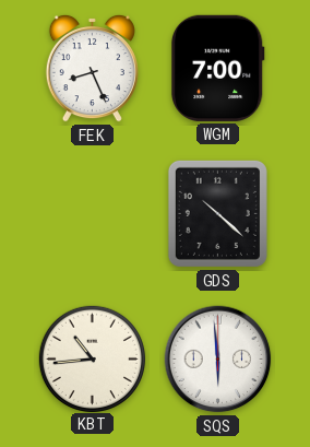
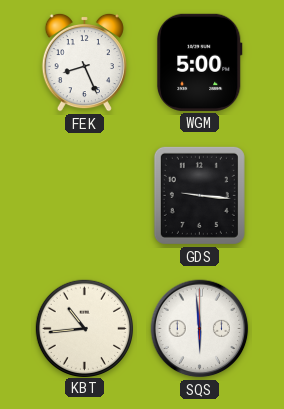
WGM: 7:00 -> 5:00
GDS: 10:22 -> 9:16
